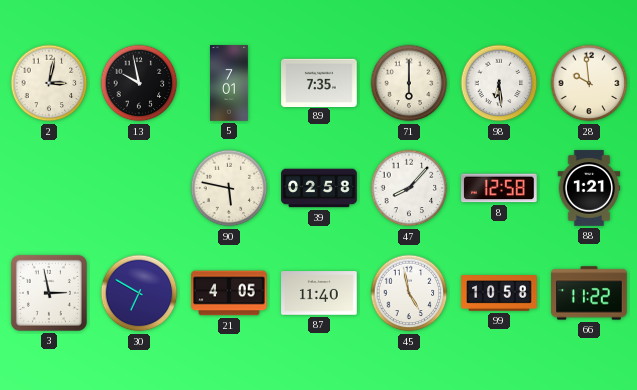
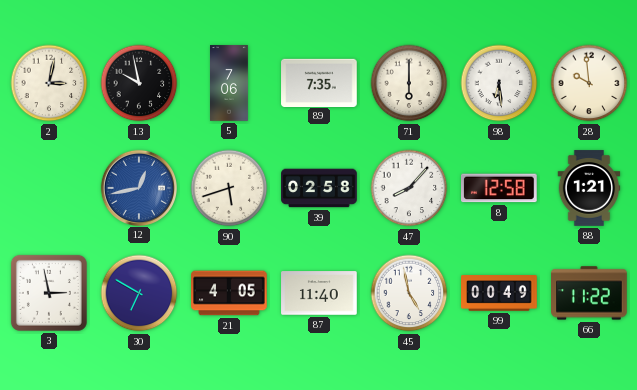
5: 7:01 -> 7:06
12: none -> 12:43
90: 5:47 -> 5:42
99: 10:58 -> 00:49
